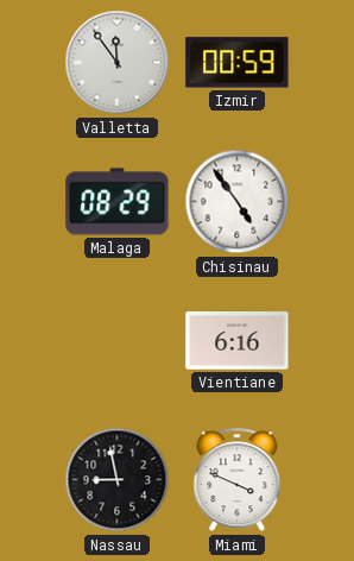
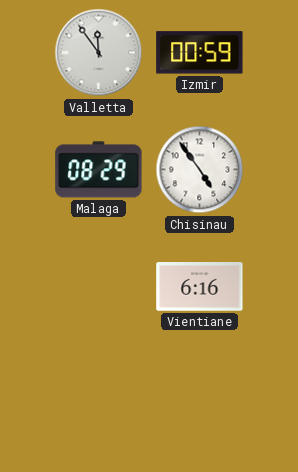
Nassau: 8:58 -> none
Miami: 3:49 -> none
